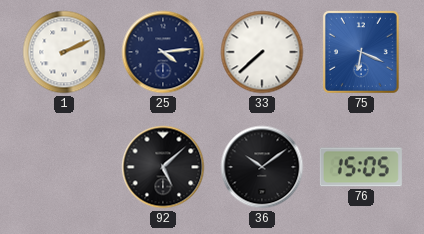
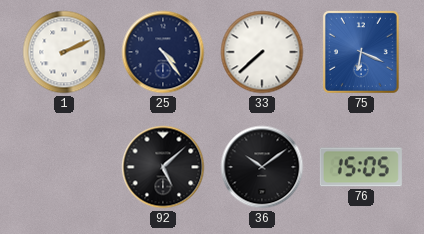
25: 4:14 -> 4:24
